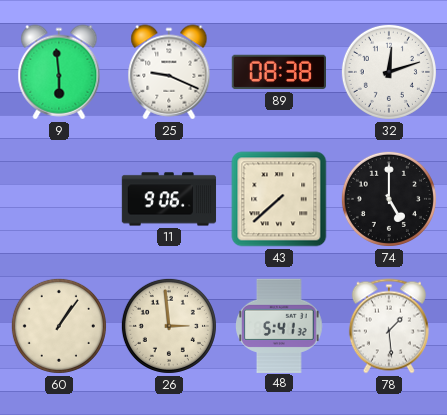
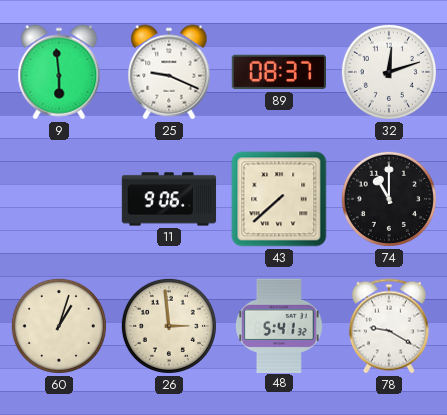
89: 08:38 -> 08:37
74: 5:00 -> 11:00
60: 1:06 -> 1:03
78: 1:29 -> 9:20
